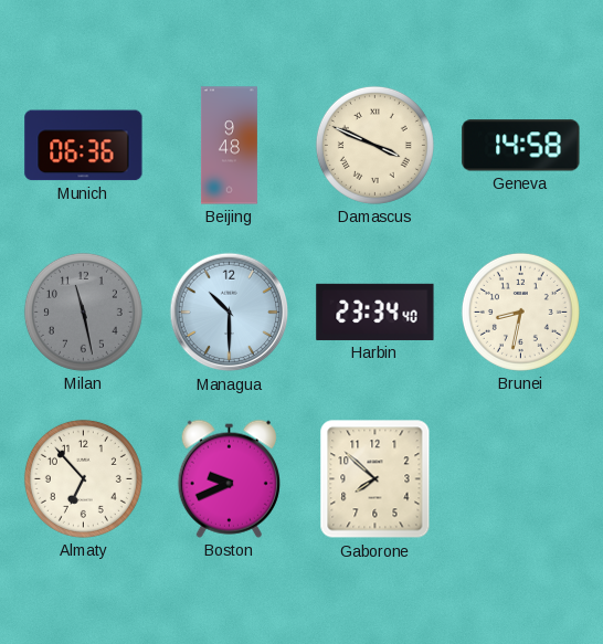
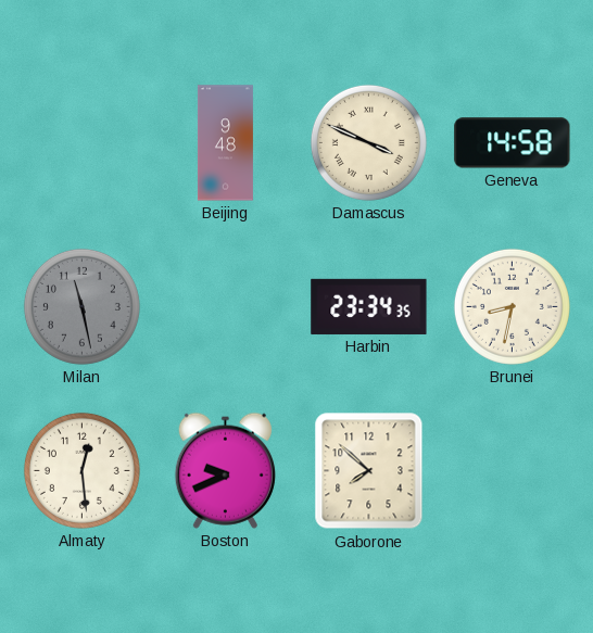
Munich: 06:36 -> none
Managua: 10:30 -> none
Harbin: 23:34:40 -> 23:34:35
Almaty: 6:53 -> 12:29
